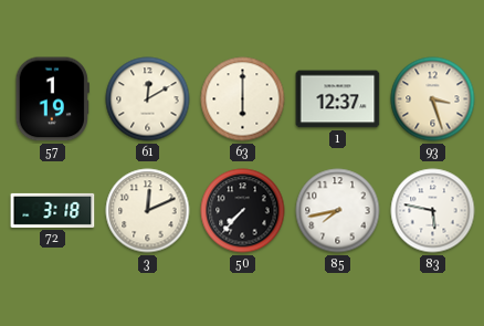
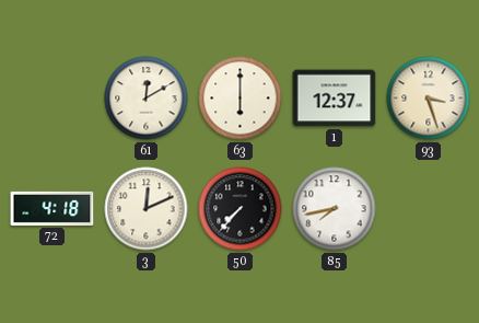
57: 1:19 -> none
72: 3:18 -> 4:18
83: 5:47 -> none
